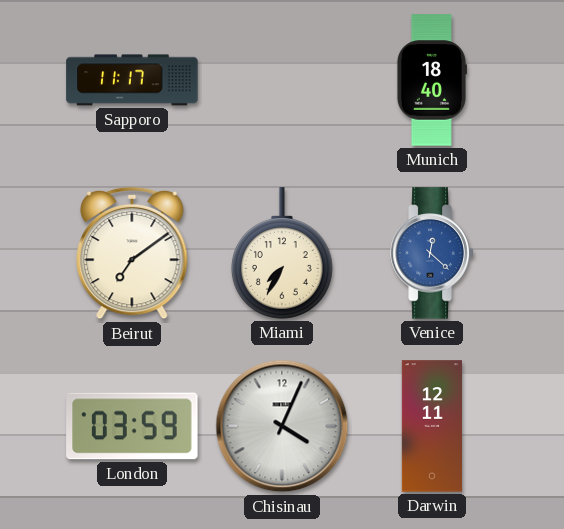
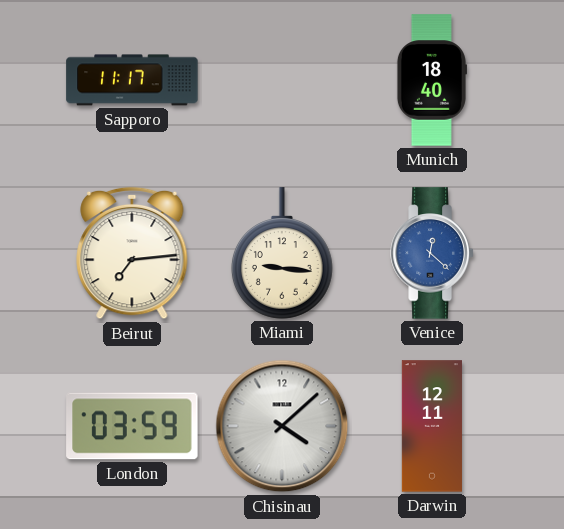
Beirut: 7:09 -> 7:14
Miami: 7:35 -> 9:16
Chisinau: 4:04 -> 4:08
